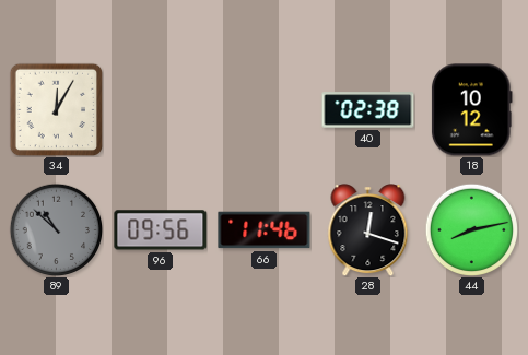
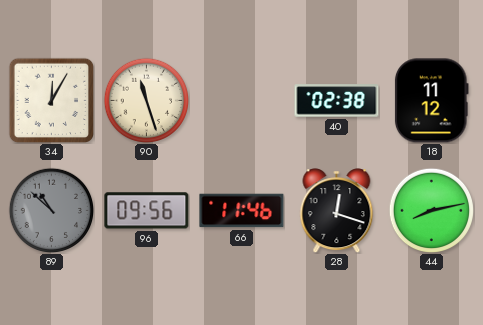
90: none -> 11:27
18: 10:12 -> 11:12
